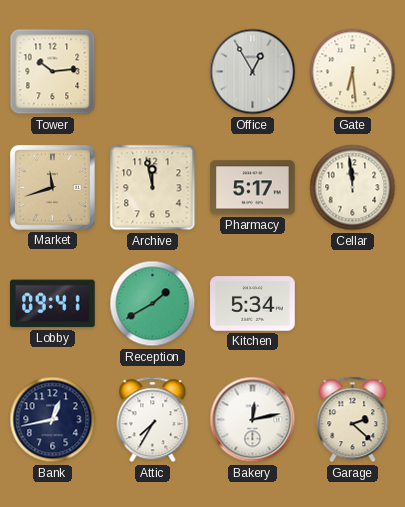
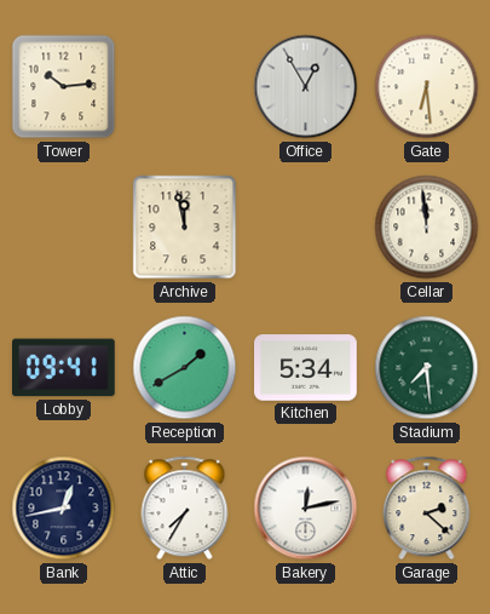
Market: 11:42 -> none
Pharmacy: 5:17 -> none
Stadium: none -> 7:29
